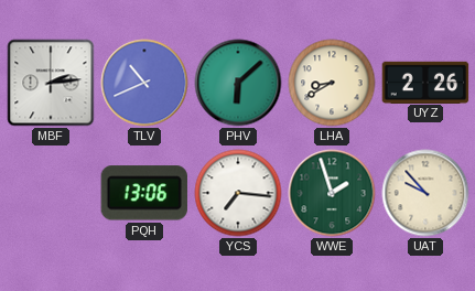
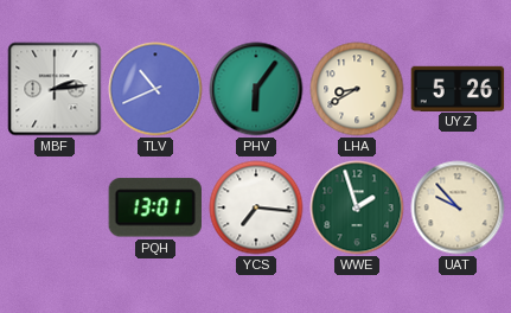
PHV: 6:08 -> 6:06
UYZ: 2:26 -> 5:26
PQH: 13:06 -> 13:01
